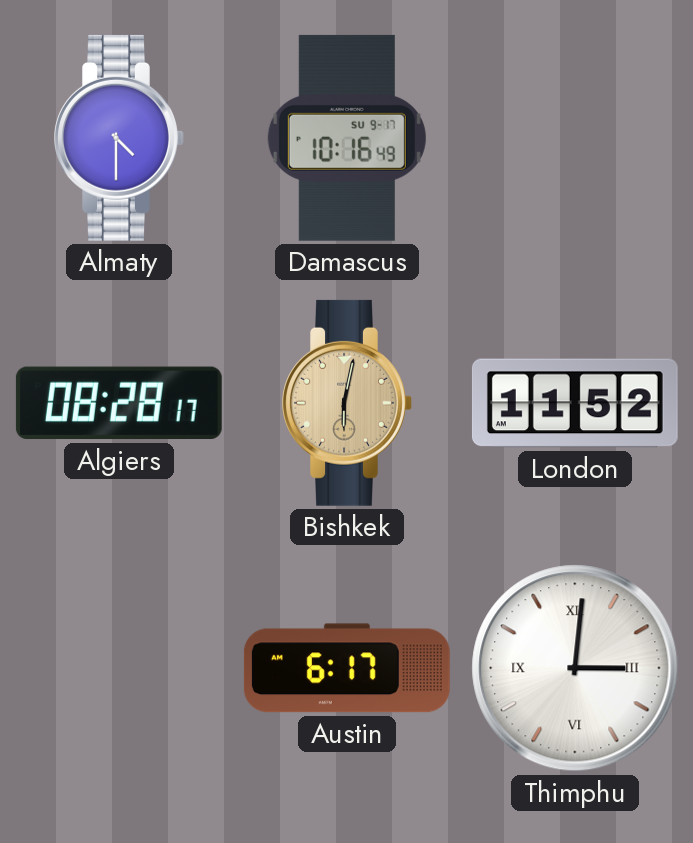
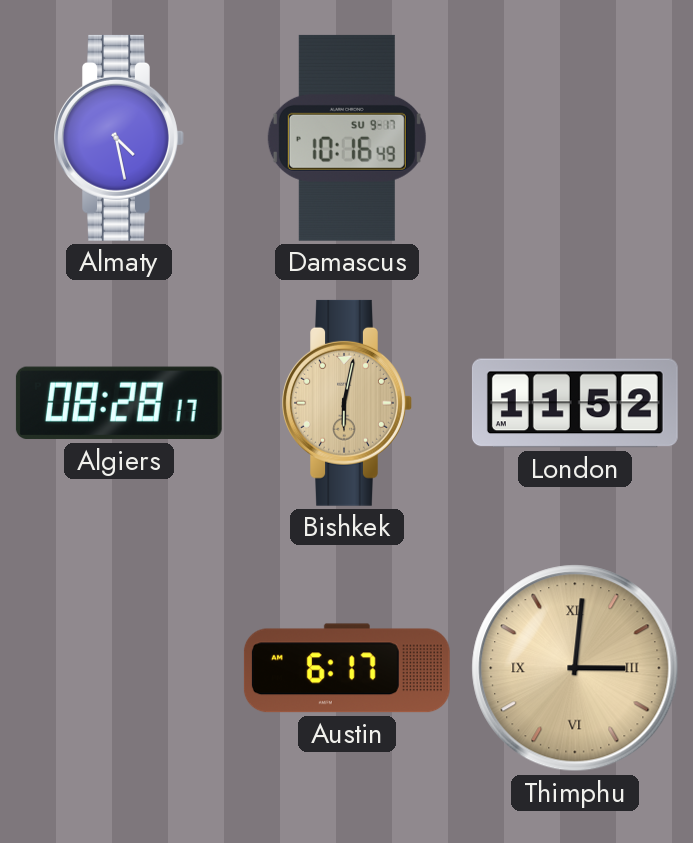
Almaty: 4:30 -> 4:28
Thimphu dial: white -> champagne
